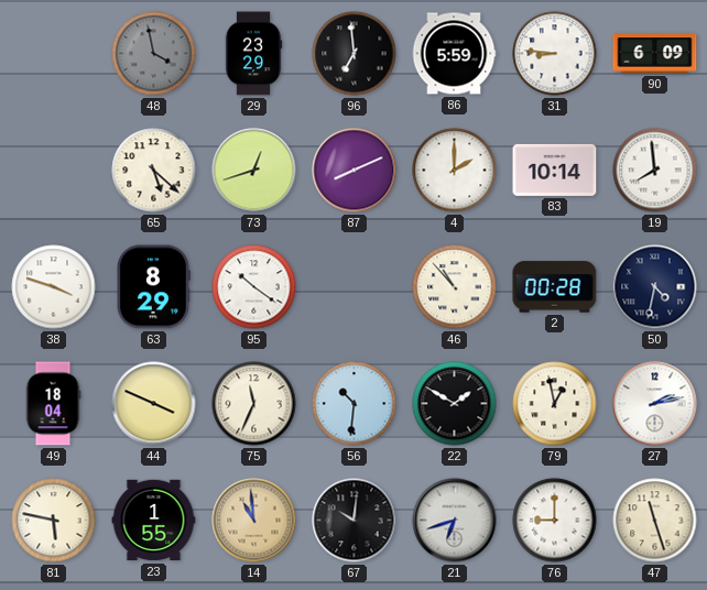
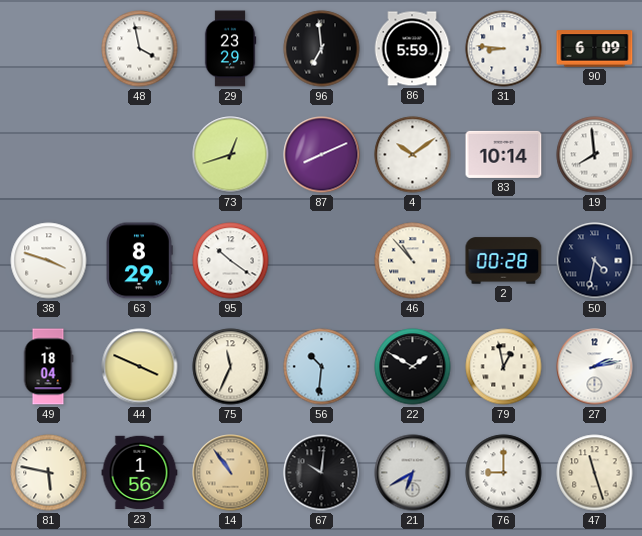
48 dial: grey -> white
65: 5:22 -> none
4: 2:00 -> 10:09
23: 1:55 -> 1:56
14: 10:59 -> 10:54
21: 6:42 -> 6:40
